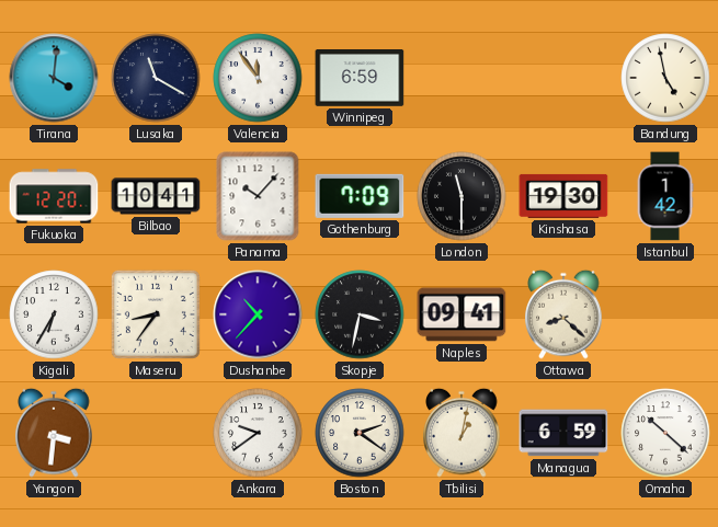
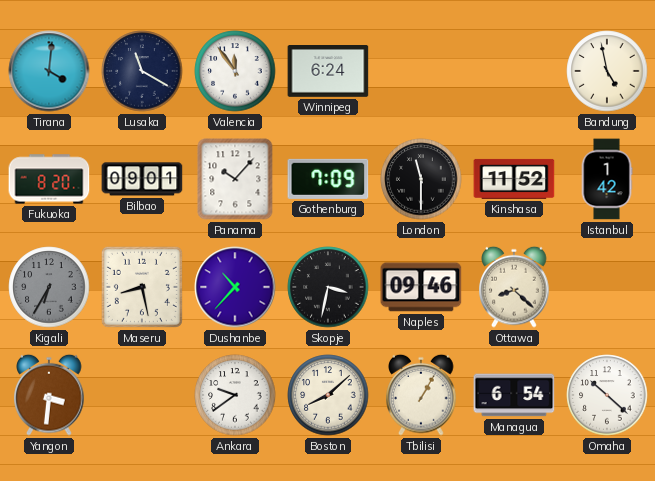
Winnipeg: 6:59 -> 6:24
Fukuoka: 12:20 -> 8:20
Bilbao: 10:41 -> 09:01
Kinshasa: 19:30 -> 11:52
Kigali dial: white -> grey
Maseru: 8:36 -> 8:28
Naples: 09:41 -> 09:46
Boston: 2:21 -> 8:08
Tbilisi: 1:02 -> 1:05
Managua: 6:59 -> 6:54
